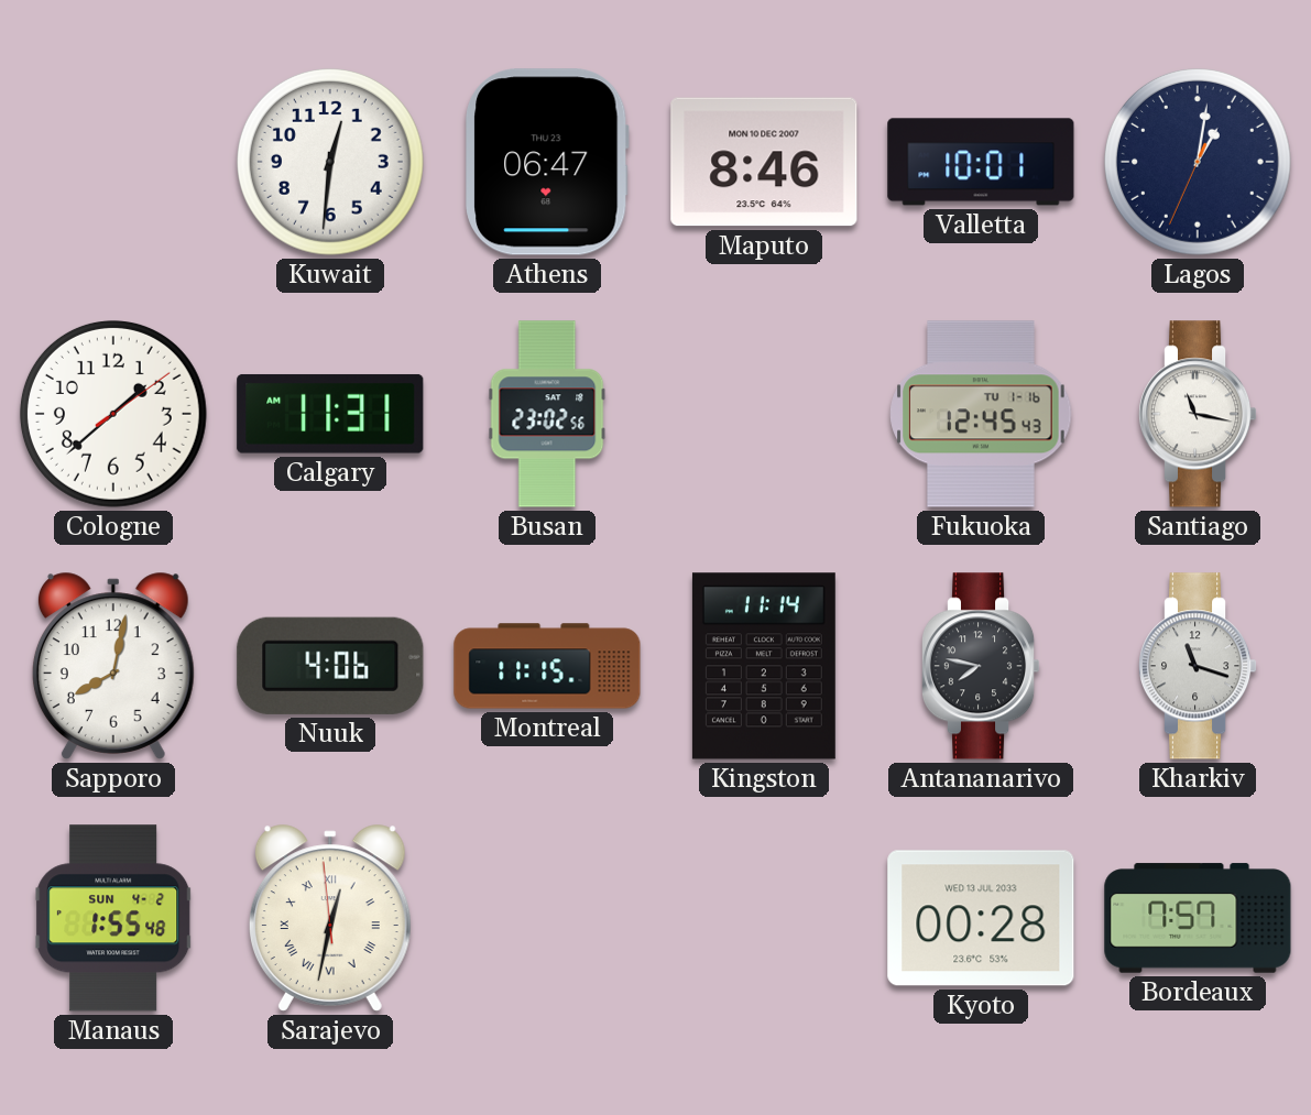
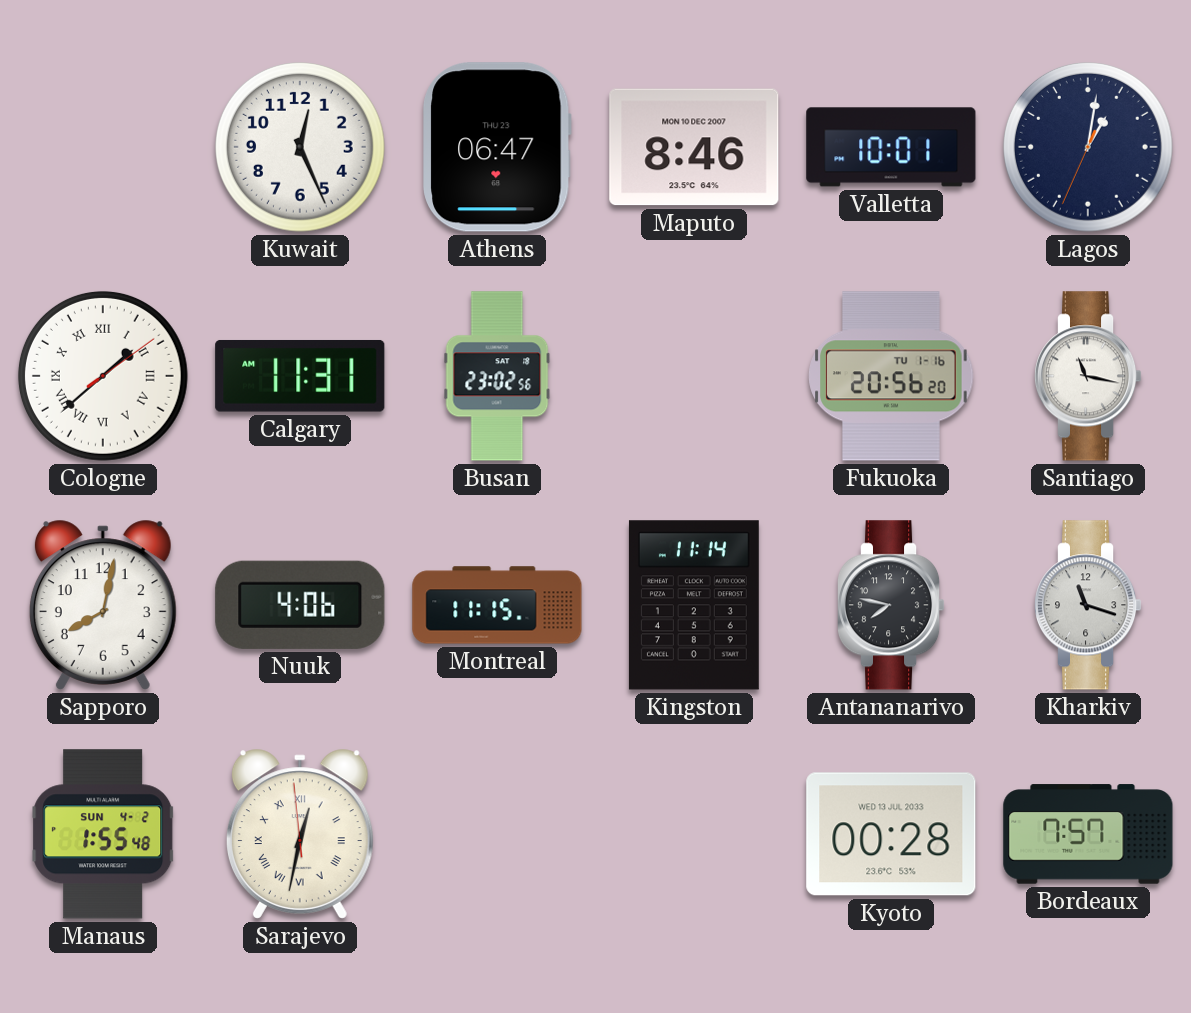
Kuwait: 12:31 -> 12:26
Cologne numerals: Arabic -> Roman
Fukuoka: 12:45 -> 20:56
